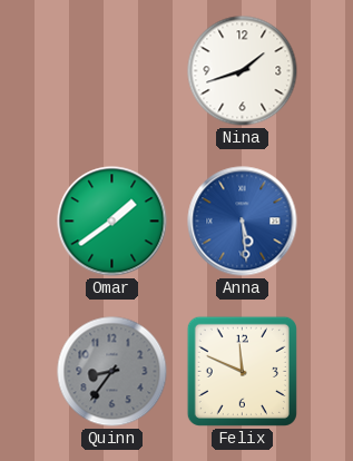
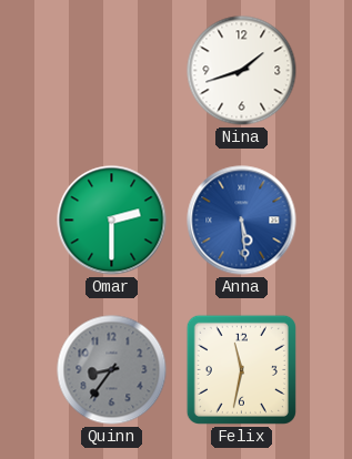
Omar: 1:39 -> 2:30
Felix: 11:49 -> 11:32
